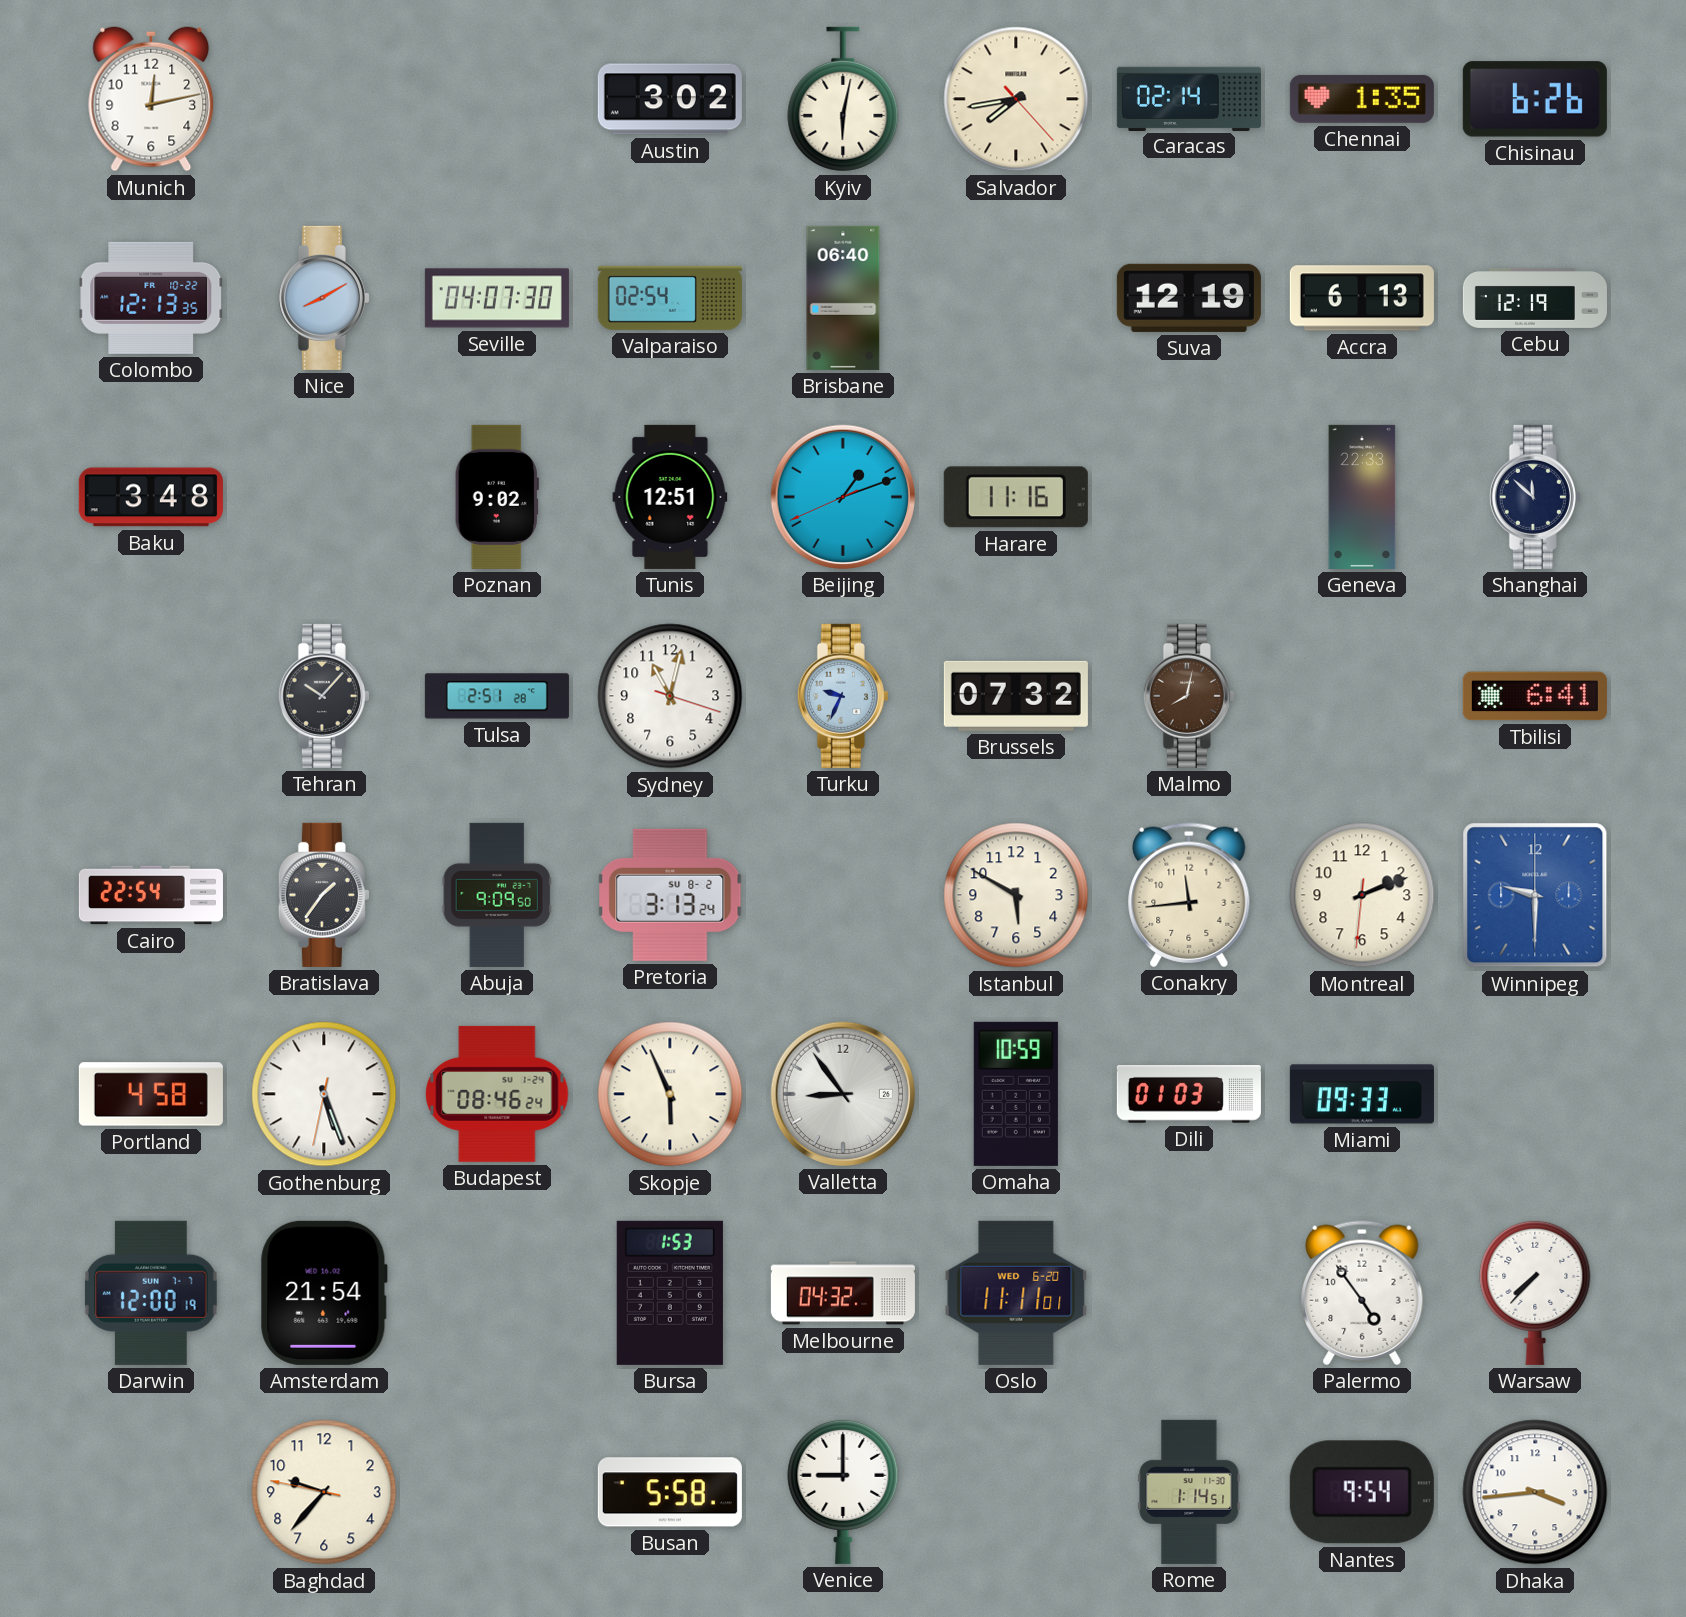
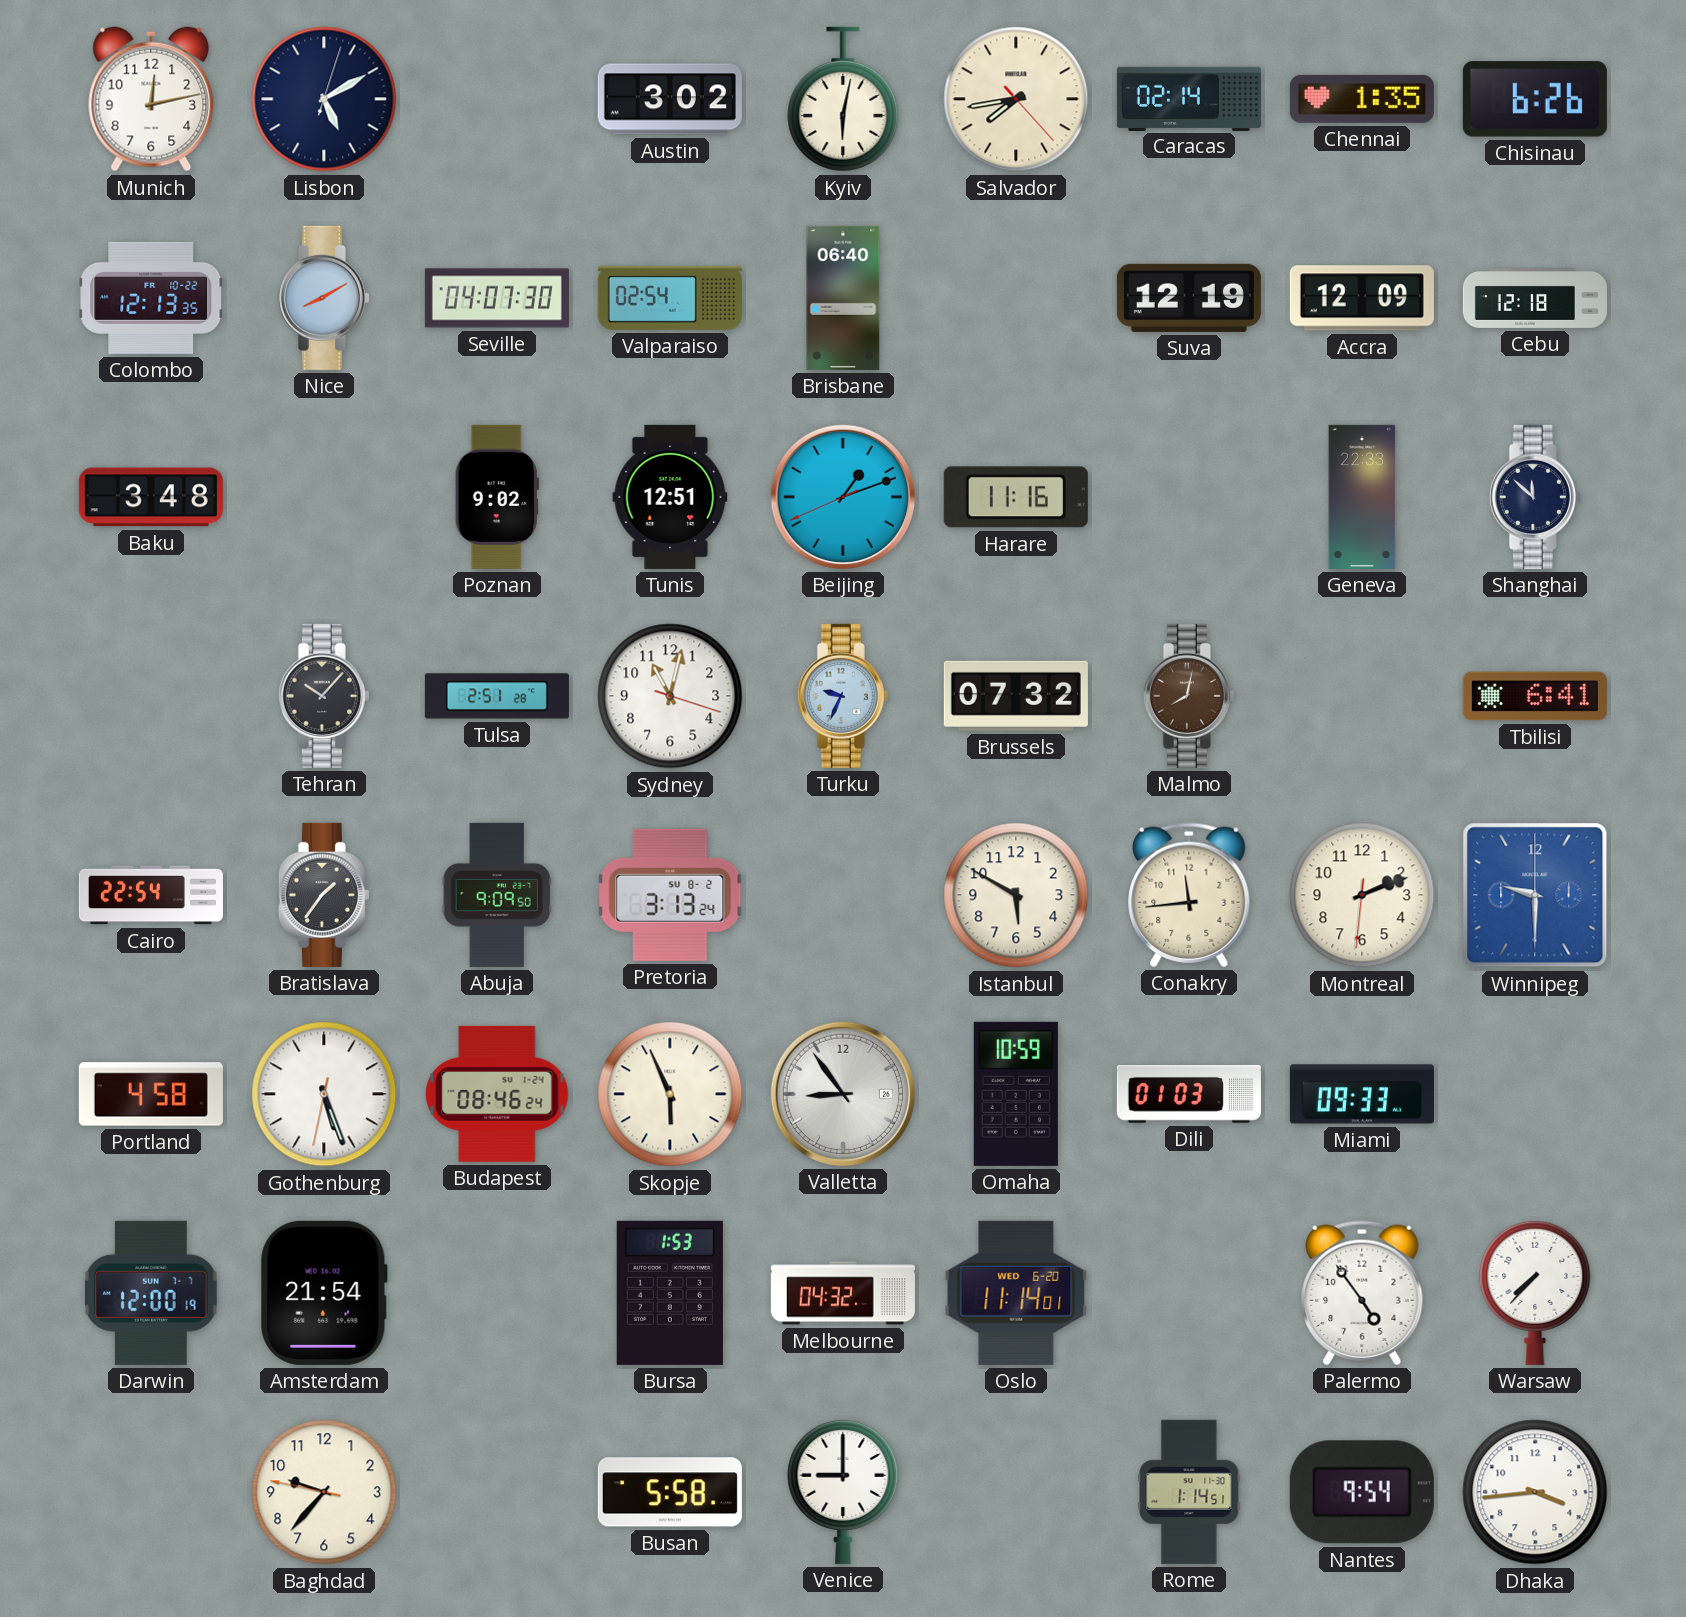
Lisbon: none -> 5:10
Accra: 6:13 -> 12:09
Cebu: 12:19 -> 12:18
Oslo: 11:11 -> 11:14
